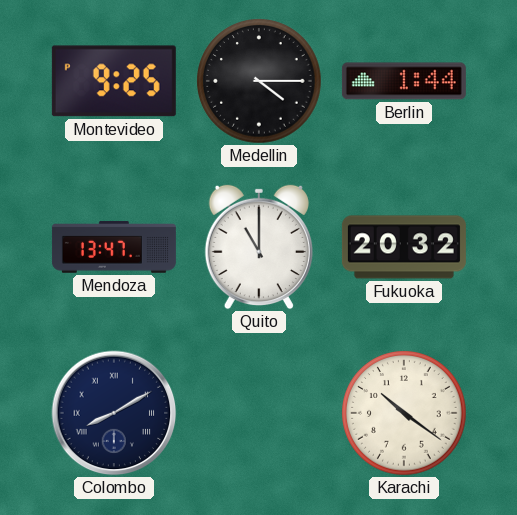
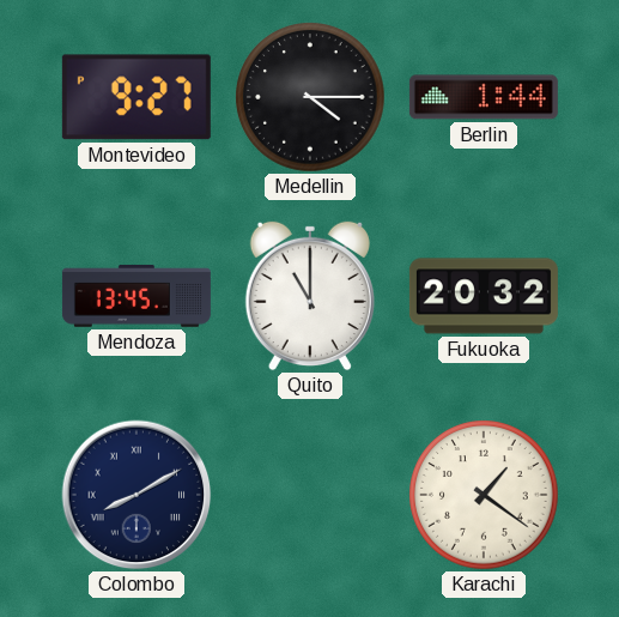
Montevideo: 9:25 -> 9:27
Mendoza: 13:47 -> 13:45
Karachi: 10:21 -> 1:21
